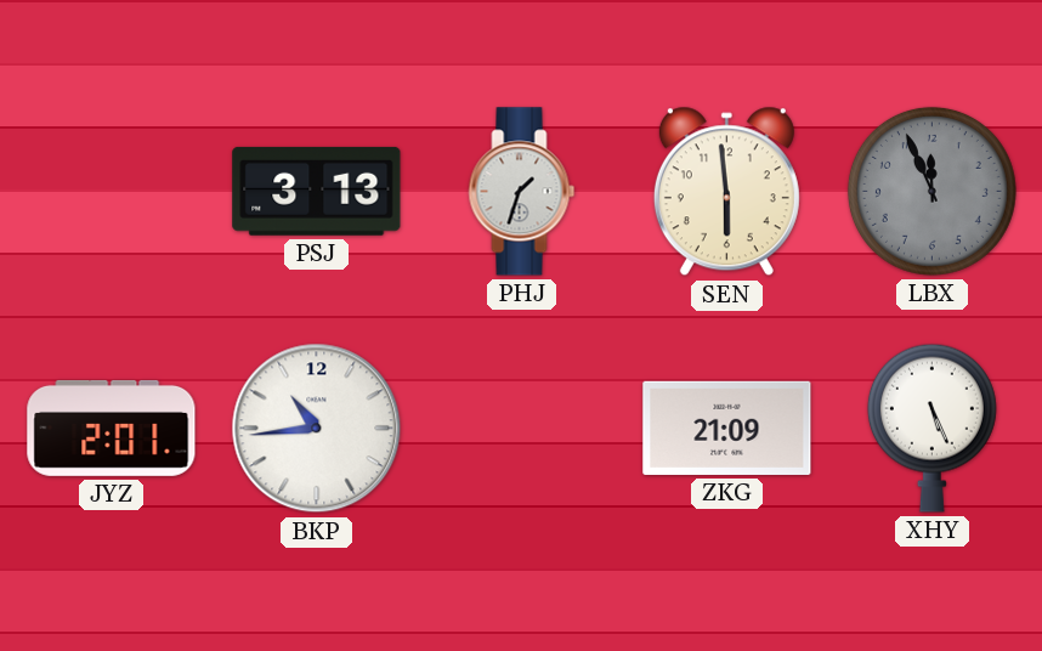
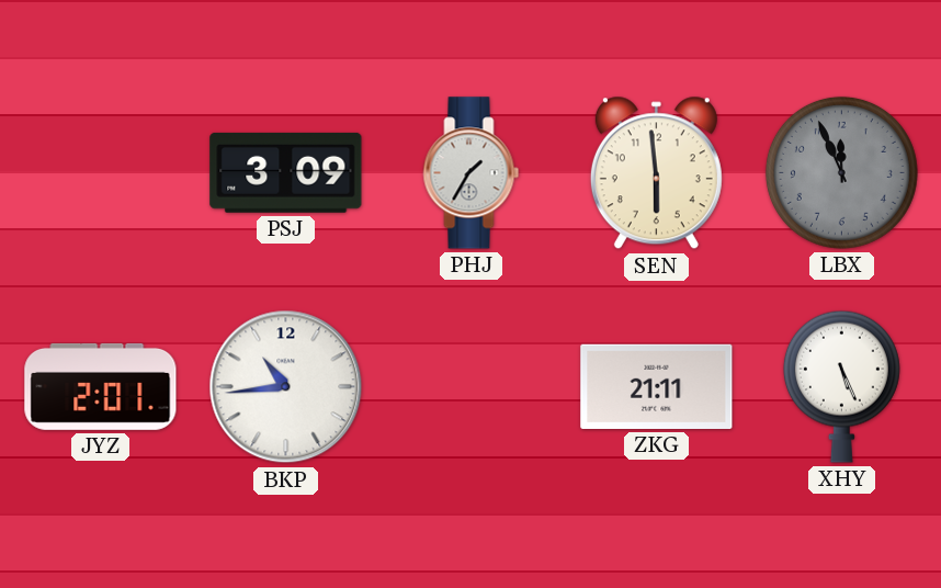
PSJ: 3:13 -> 3:09
PHJ: 1:33 -> 1:35
ZKG: 21:09 -> 21:11
